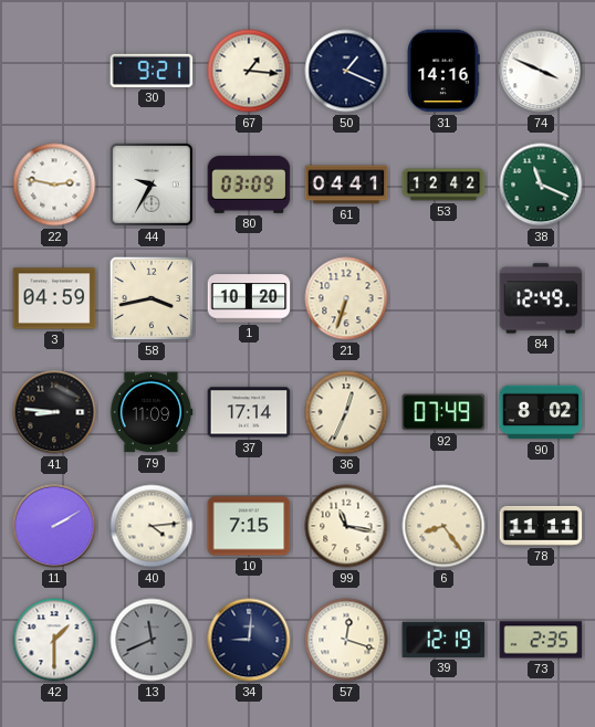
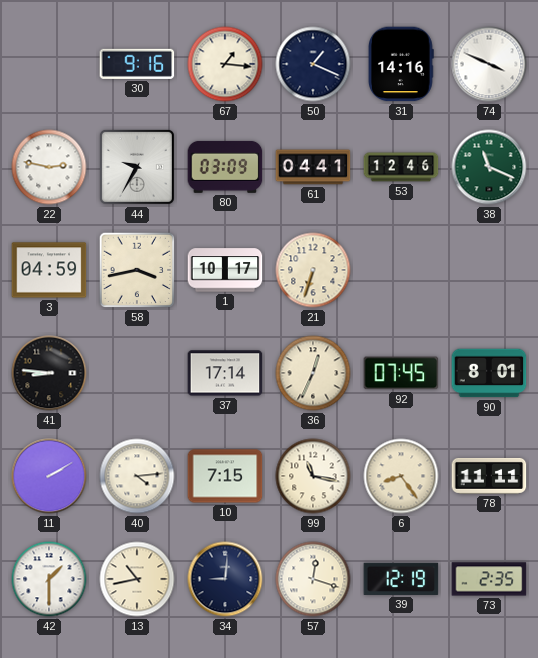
30: 9:21 -> 9:16
53: 12:42 -> 12:46
1: 10:20 -> 10:17
84: 12:49 -> none
79: 11:09 -> none
92: 07:49 -> 07:45
90: 8:02 -> 8:01
13: 11:41 -> 10:43
13 dial: grey -> cream
